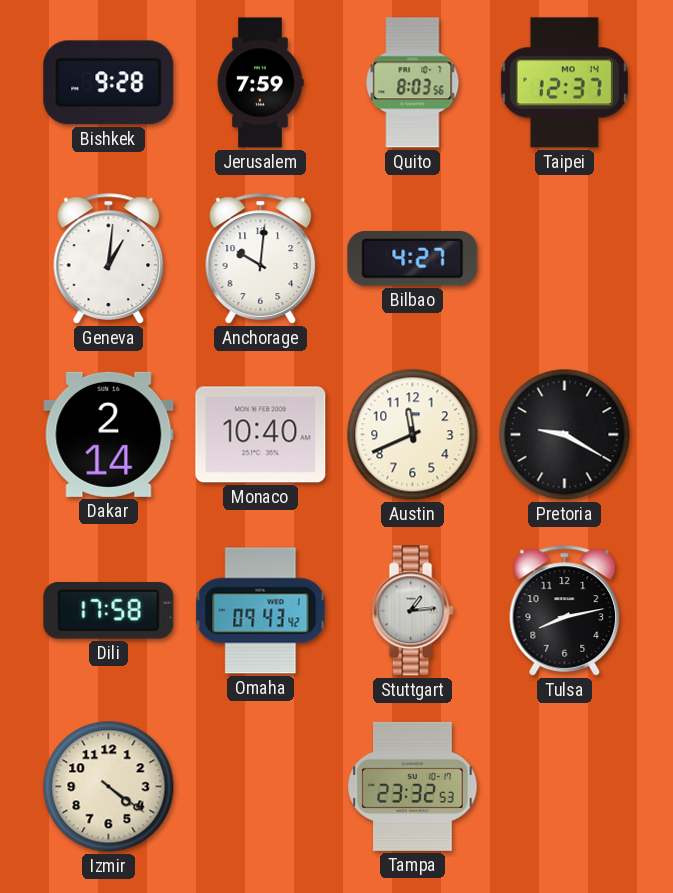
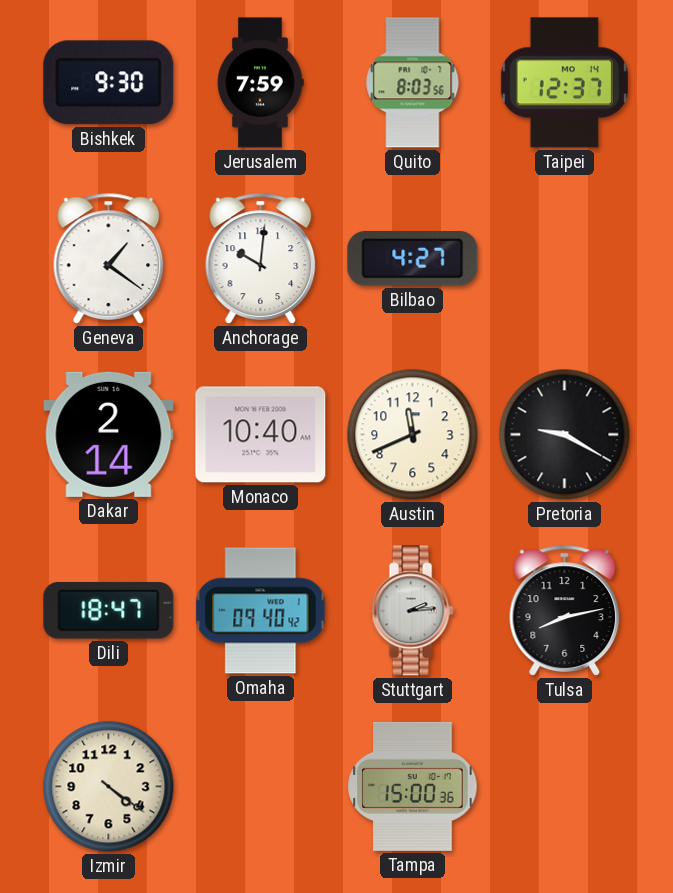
Bishkek: 9:28 -> 9:30
Geneva: 1:01 -> 1:21
Dili: 17:58 -> 18:47
Omaha: 09:43 -> 09:40
Stuttgart: 1:14 -> 2:14
Tampa: 23:32 -> 15:00
